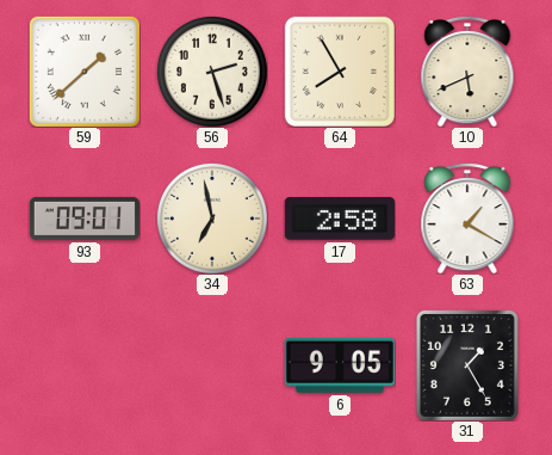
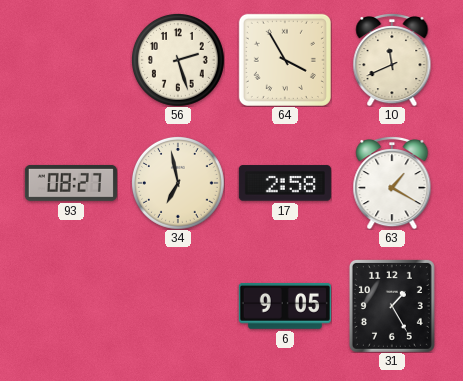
59: 1:38 -> none
64: 7:55 -> 3:55
10: 5:41 -> 11:41
93: 09:01 -> 08:27
